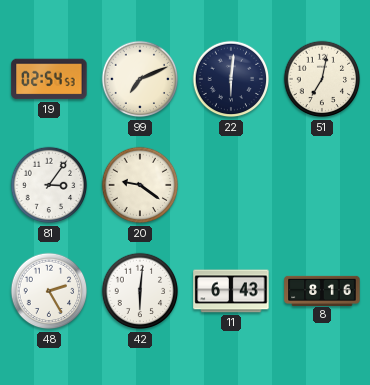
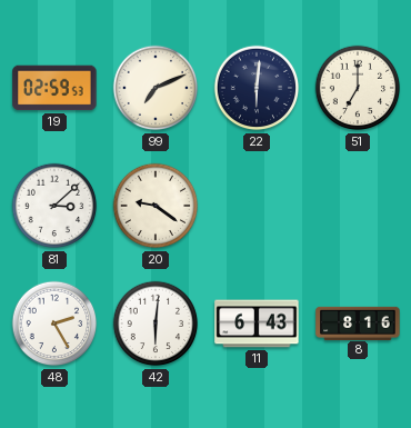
19: 02:54 -> 02:59
51: 7:02 -> 7:00
81: 3:06 -> 3:08
